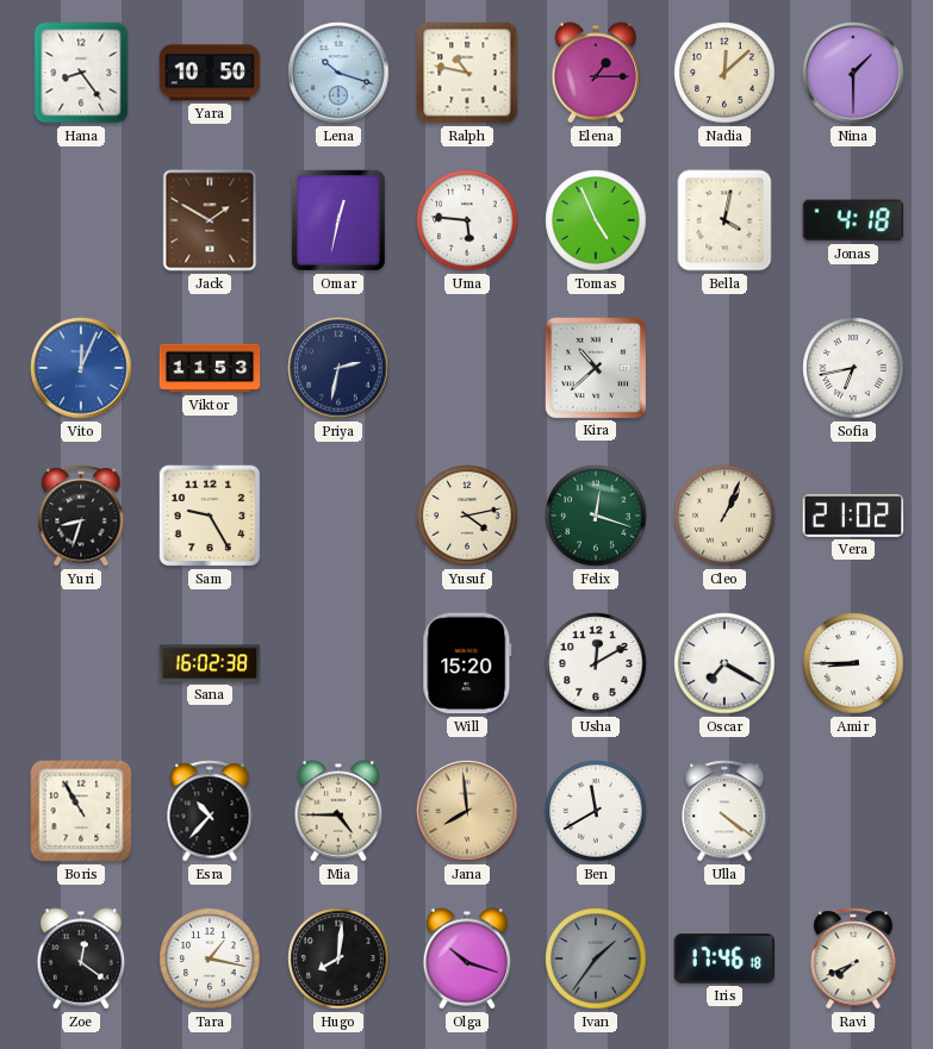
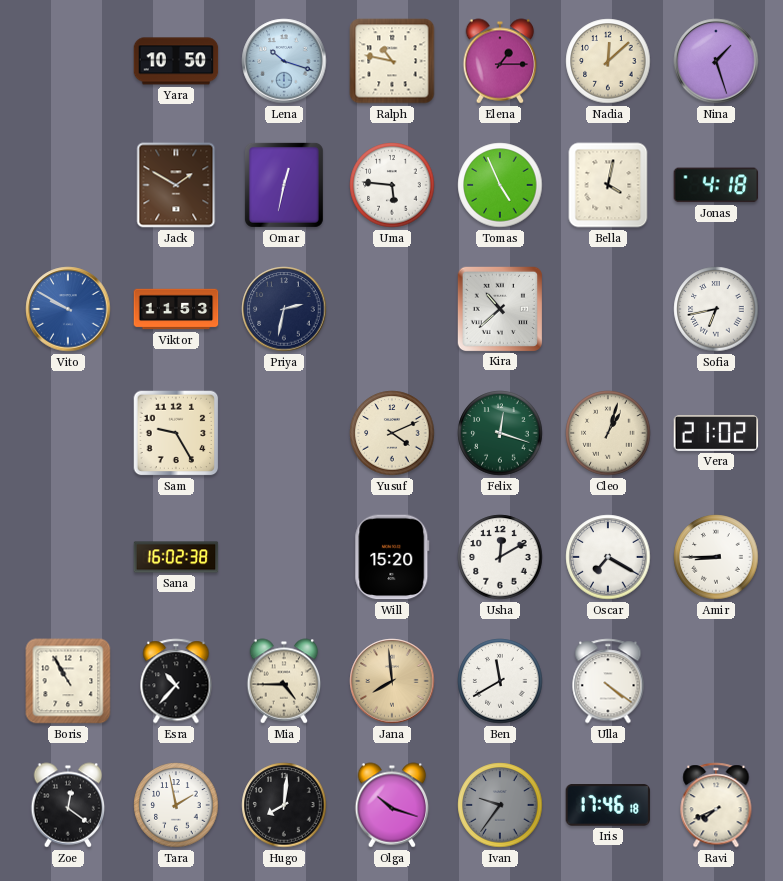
Hana: 8:24 -> none
Nina: 1:30 -> 1:27
Vito: 12:04 -> 9:50
Yuri: 8:33 -> none
Yusuf: 4:13 -> 4:11
Cleo: 1:04 -> 1:03
Tara: 1:17 -> 1:58
Ivan: 1:36 -> 9:36
